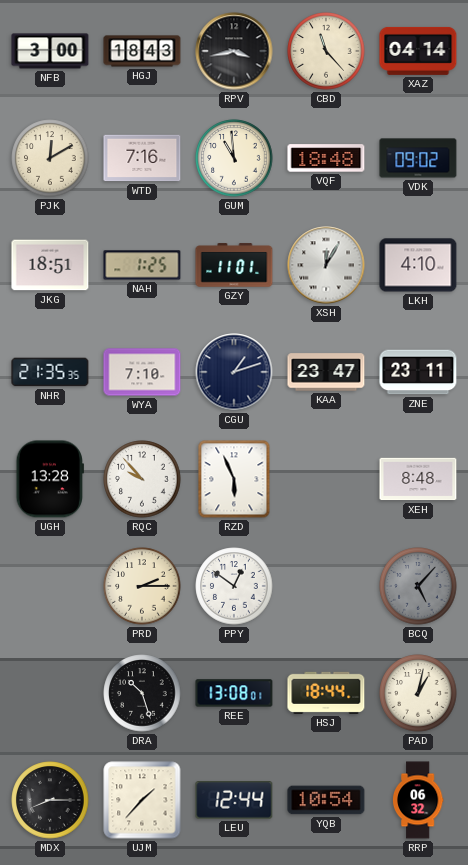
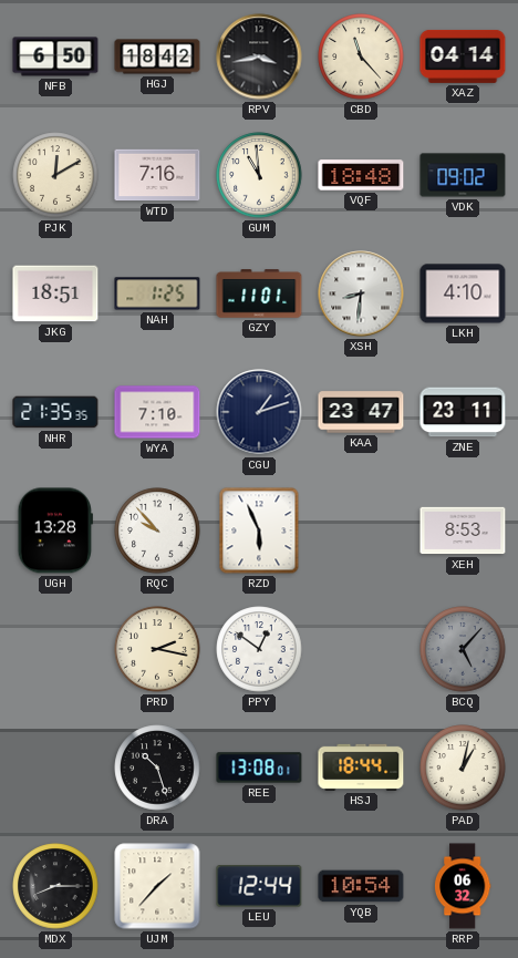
NFB: 3:00 -> 6:50
HGJ: 18:43 -> 18:42
XSH: 12:05 -> 8:31
XEH: 8:48 -> 8:53
PRD: 2:15 -> 2:17
